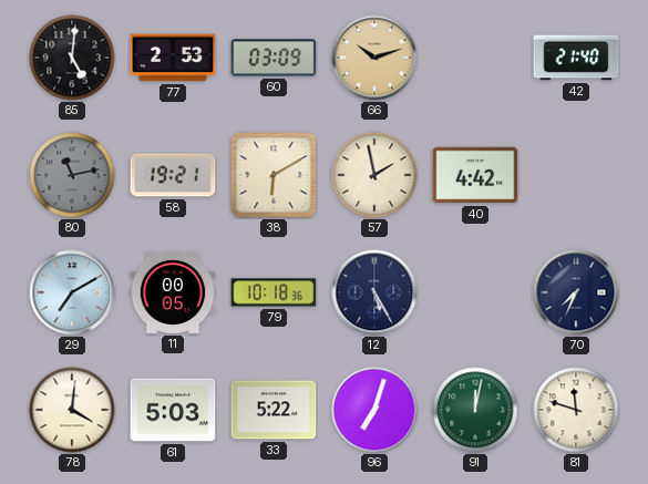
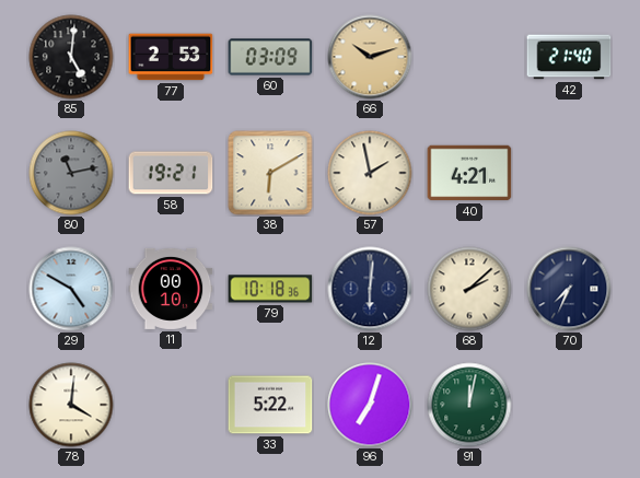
40: 4:42 -> 4:21
29: 7:10 -> 4:50
11: 00:05 -> 00:10
12: 5:25 -> 6:01
68: none -> 2:08
61: 5:03 -> none
81: 11:48 -> none
